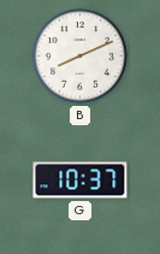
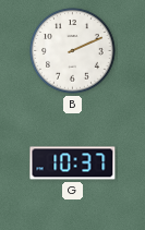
B: 8:11 -> 2:11
